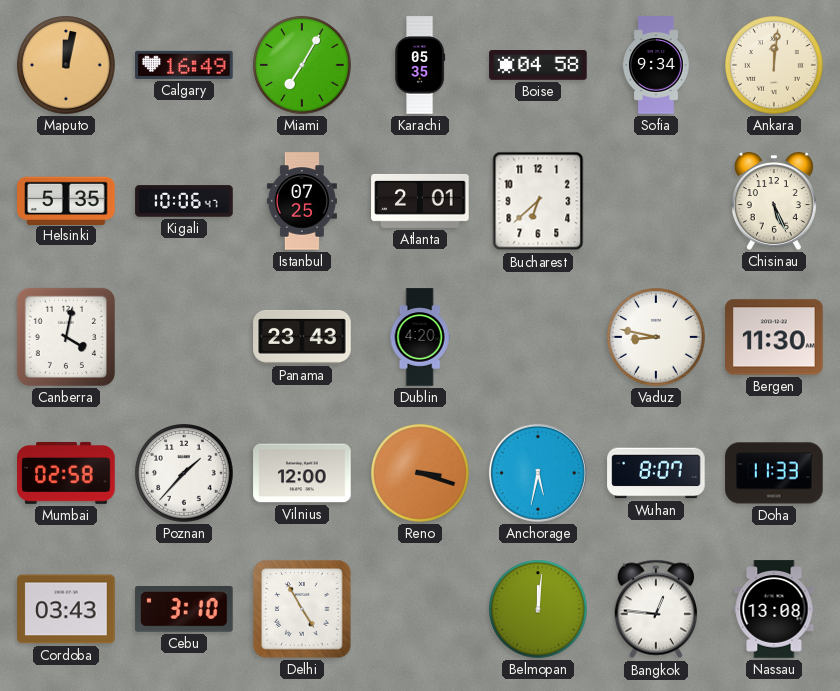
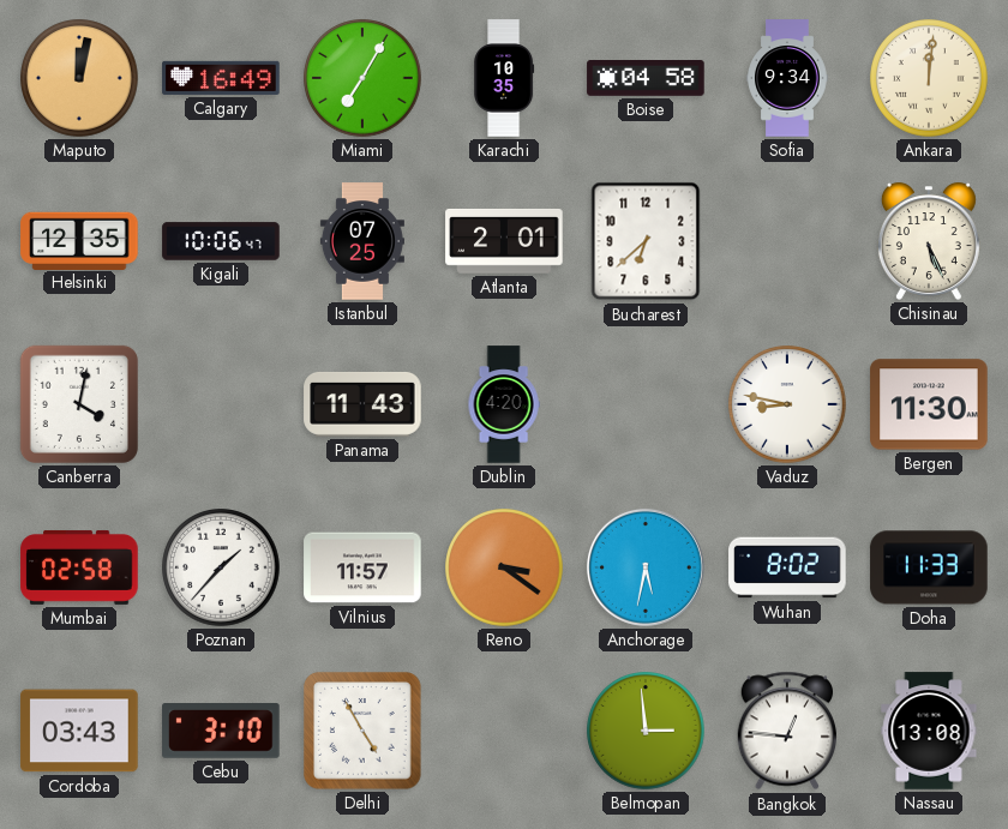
Karachi: 05:35 -> 10:35
Helsinki: 5:35 -> 12:35
Panama: 23:43 -> 11:43
Vilnius: 12:00 -> 11:57
Reno: 3:18 -> 3:21
Wuhan: 8:07 -> 8:02
Belmopan: 12:01 -> 2:59
